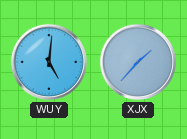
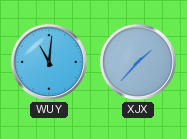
WUY: 5:01 -> 11:01
